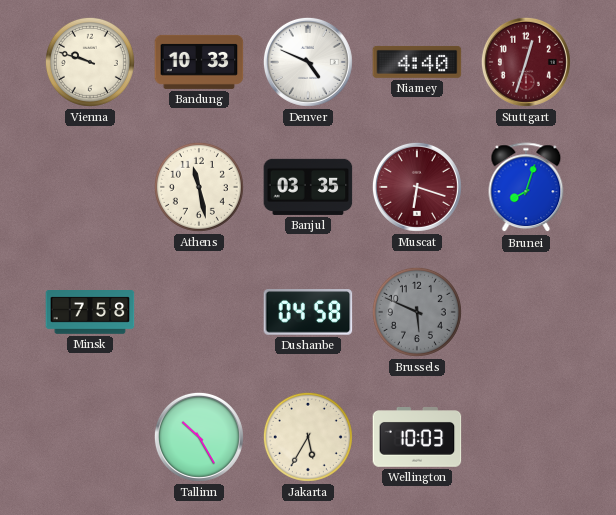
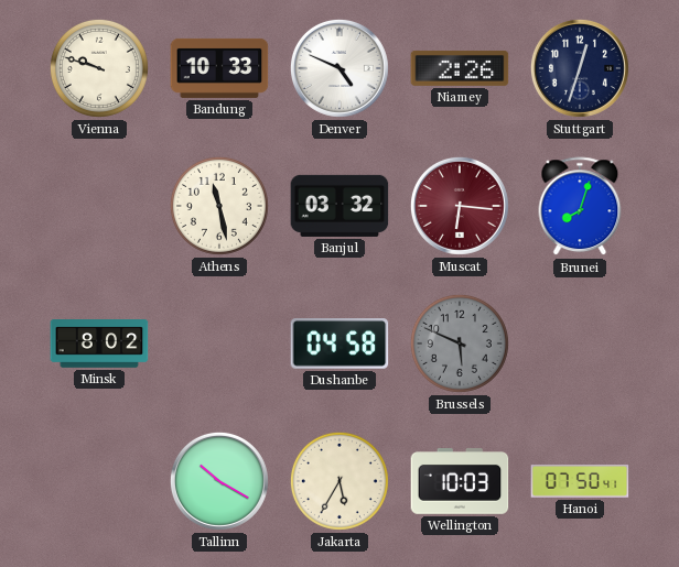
Niamey: 4:40 -> 2:26
Stuttgart dial: burgundy -> navy
Banjul: 03:35 -> 03:32
Muscat: 6:18 -> 6:16
Minsk: 7:58 -> 8:02
Tallinn: 10:25 -> 10:20
Hanoi: none -> 07:50
